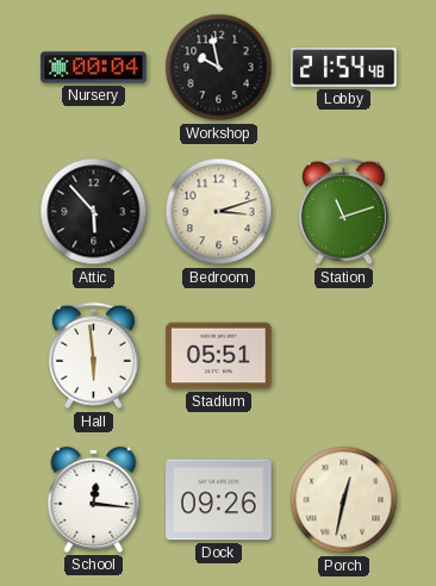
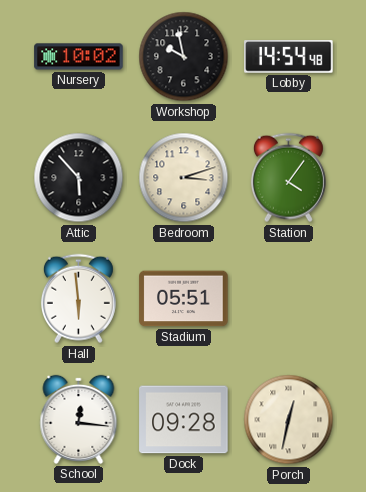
Nursery: 00:04 -> 10:02
Lobby: 21:54 -> 14:54
Station: 11:12 -> 4:06
Dock: 09:26 -> 09:28
